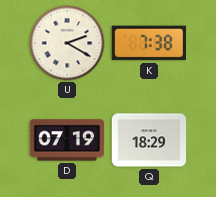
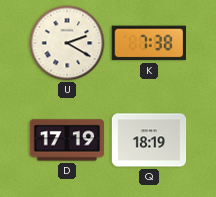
D: 07:19 -> 17:19
Q: 18:29 -> 18:19
